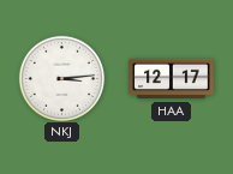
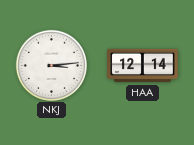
HAA: 12:17 -> 12:14
